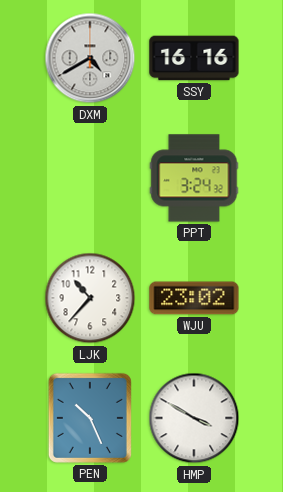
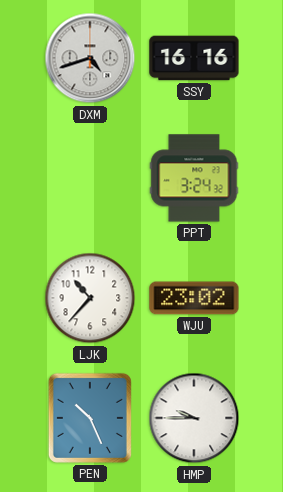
DXM: 4:40 -> 4:42
HMP: 3:50 -> 9:45
